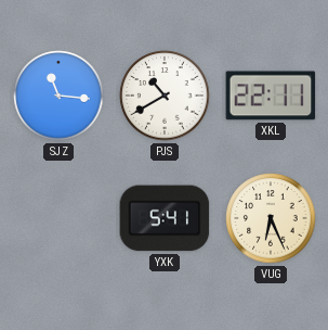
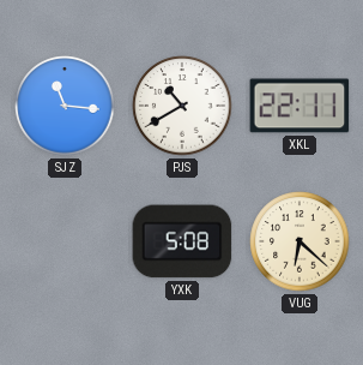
YXK: 5:41 -> 5:08
VUG: 6:26 -> 6:22
